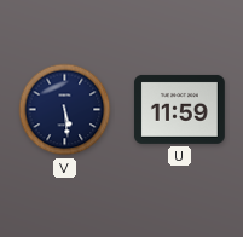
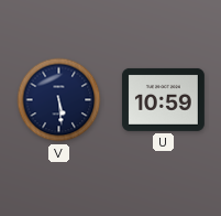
U: 11:59 -> 10:59
